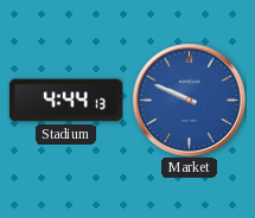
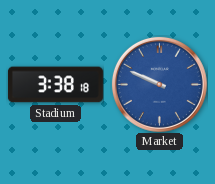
Stadium: 4:44 -> 3:38
